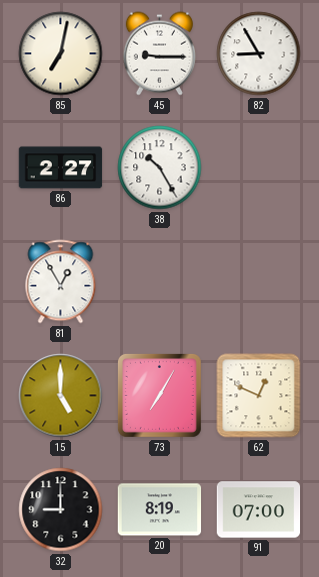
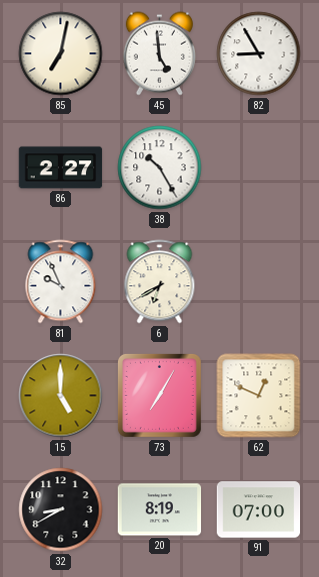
45: 9:15 -> 4:59
81: 12:55 -> 9:56
6: none -> 6:40
32: 9:00 -> 8:40
